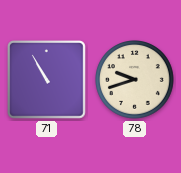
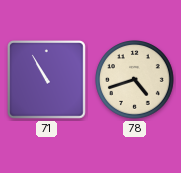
78: 9:42 -> 4:42
